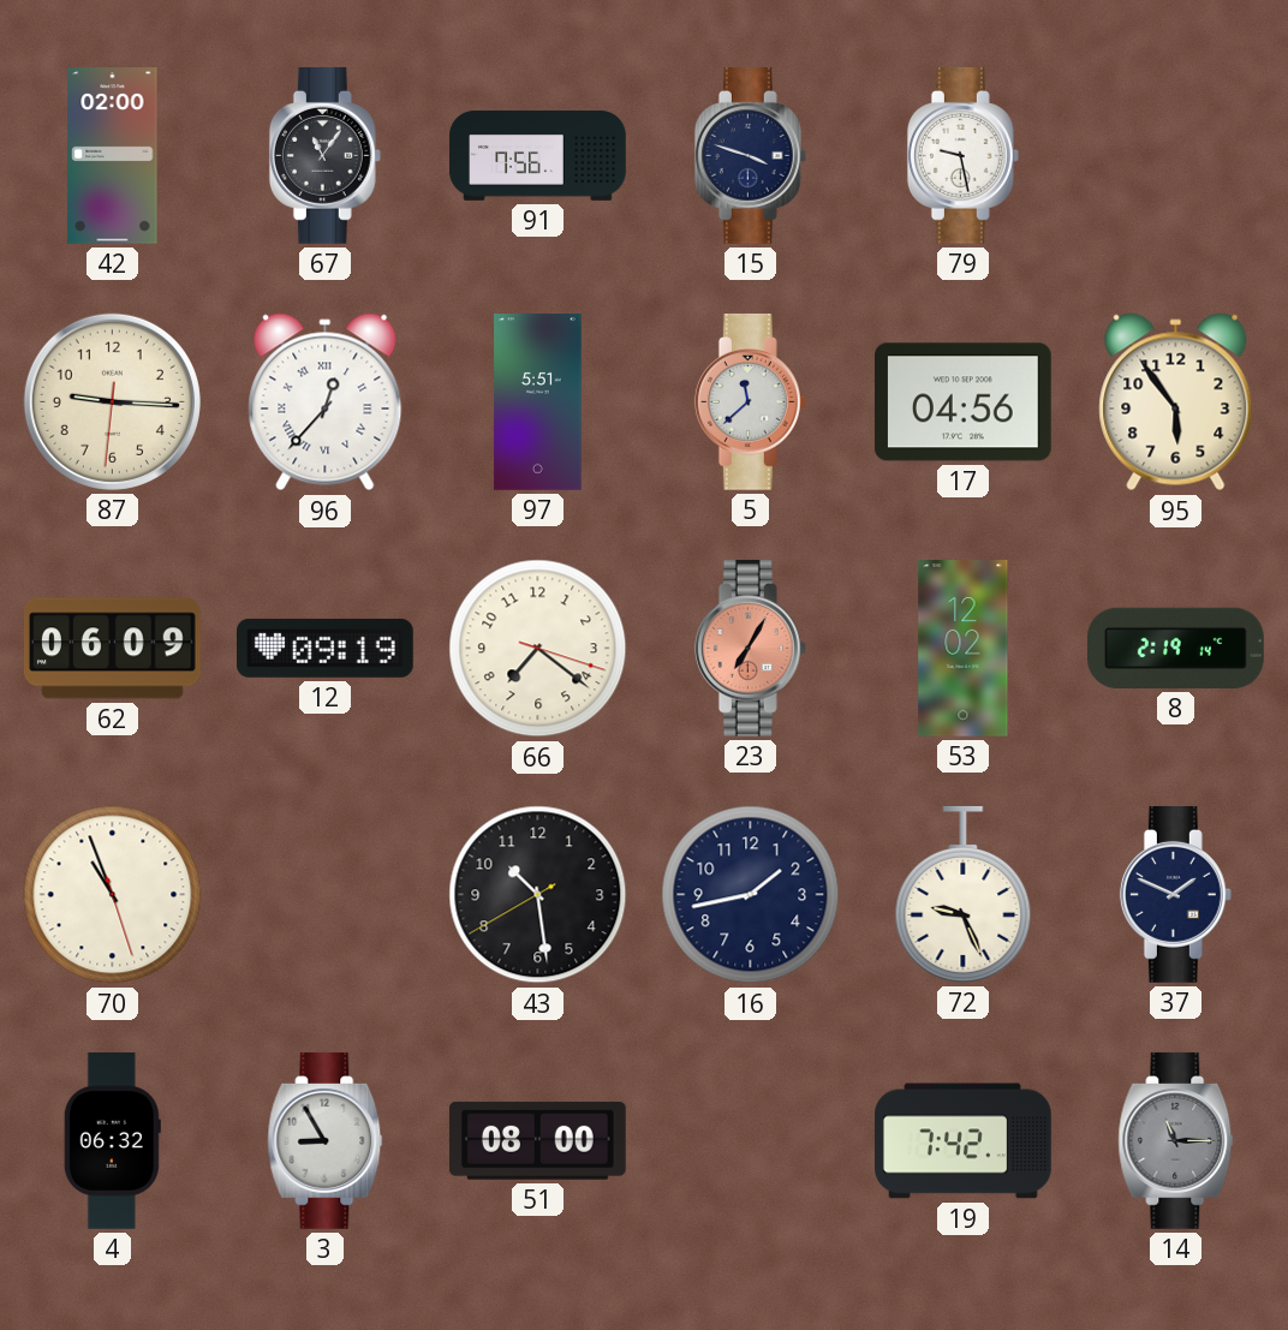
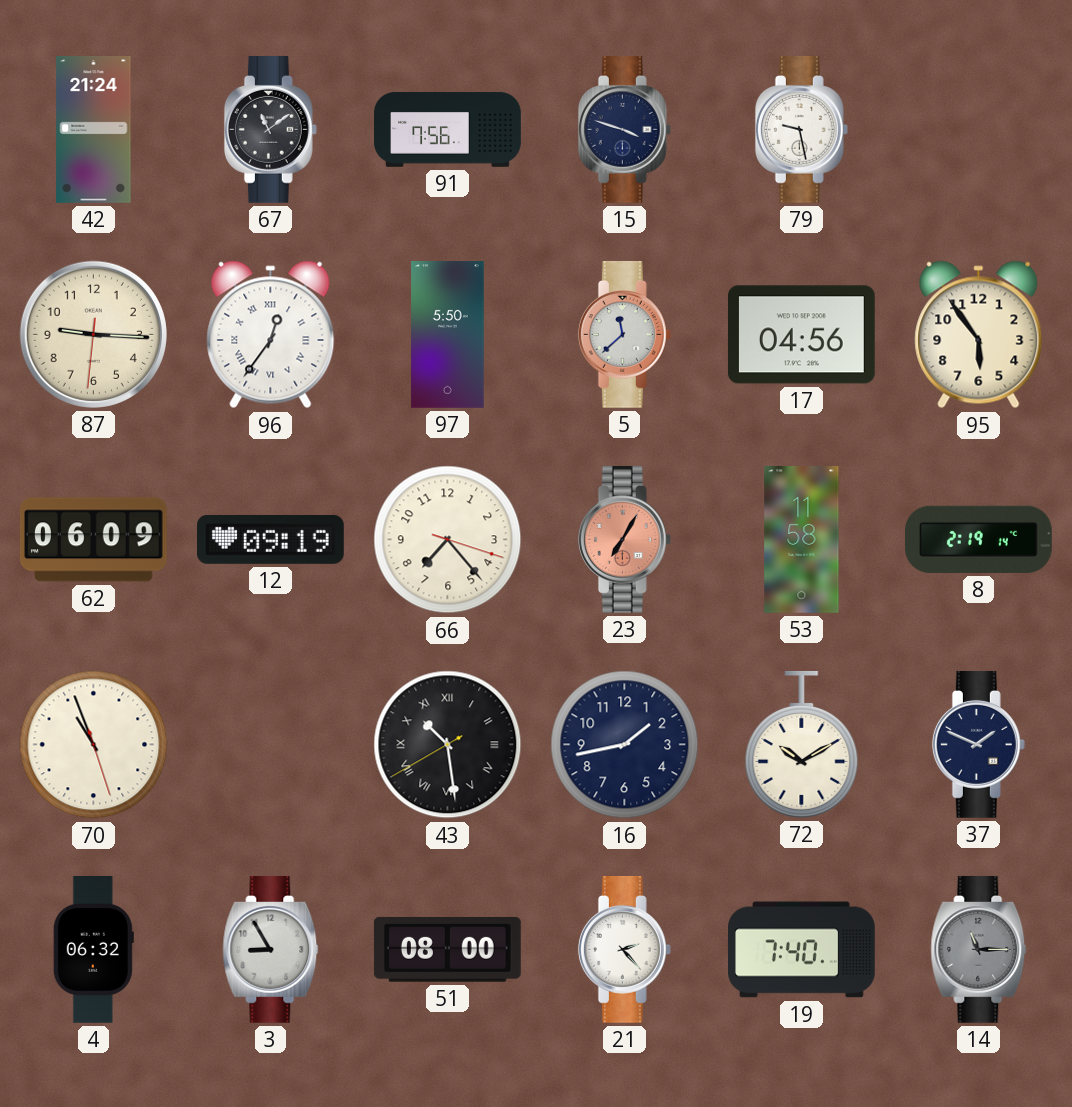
42: 02:00 -> 21:24
67: 11:06 -> 11:09
96: 12:37 -> 12:36
97: 5:51 -> 5:50
66: 7:21 -> 7:23
53: 12:02 -> 11:58
43 numerals: Arabic -> Roman
72: 9:26 -> 10:10
21: none -> 2:23
19: 7:42 -> 7:40
